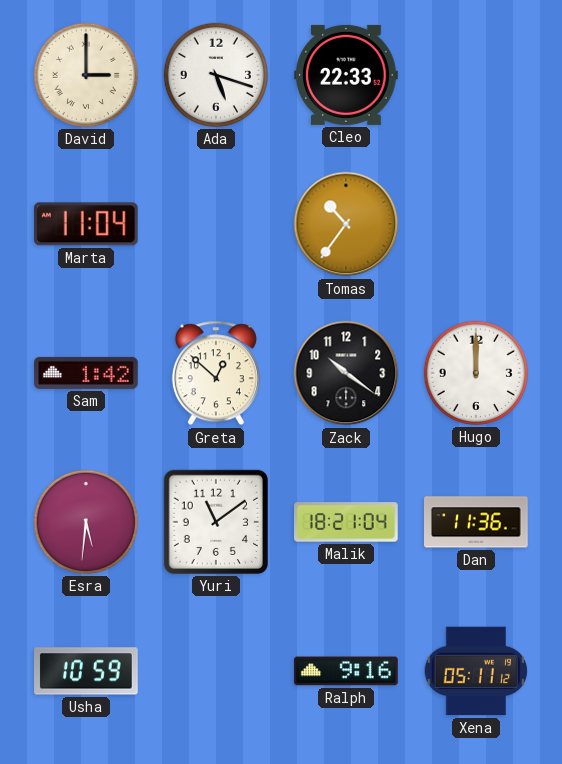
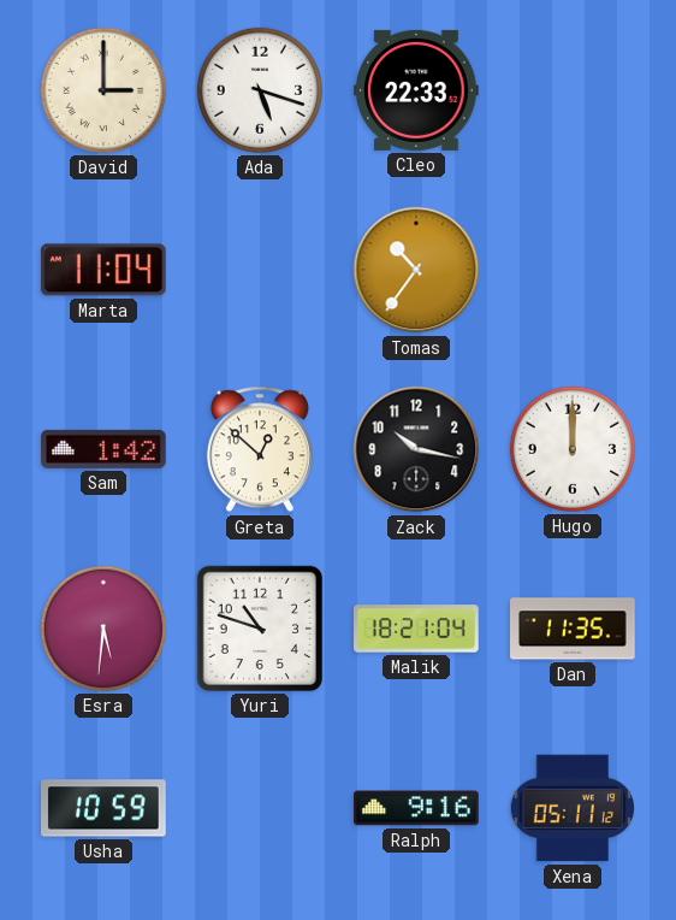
Zack: 10:21 -> 10:17
Yuri: 11:09 -> 10:48
Dan: 11:36 -> 11:35
